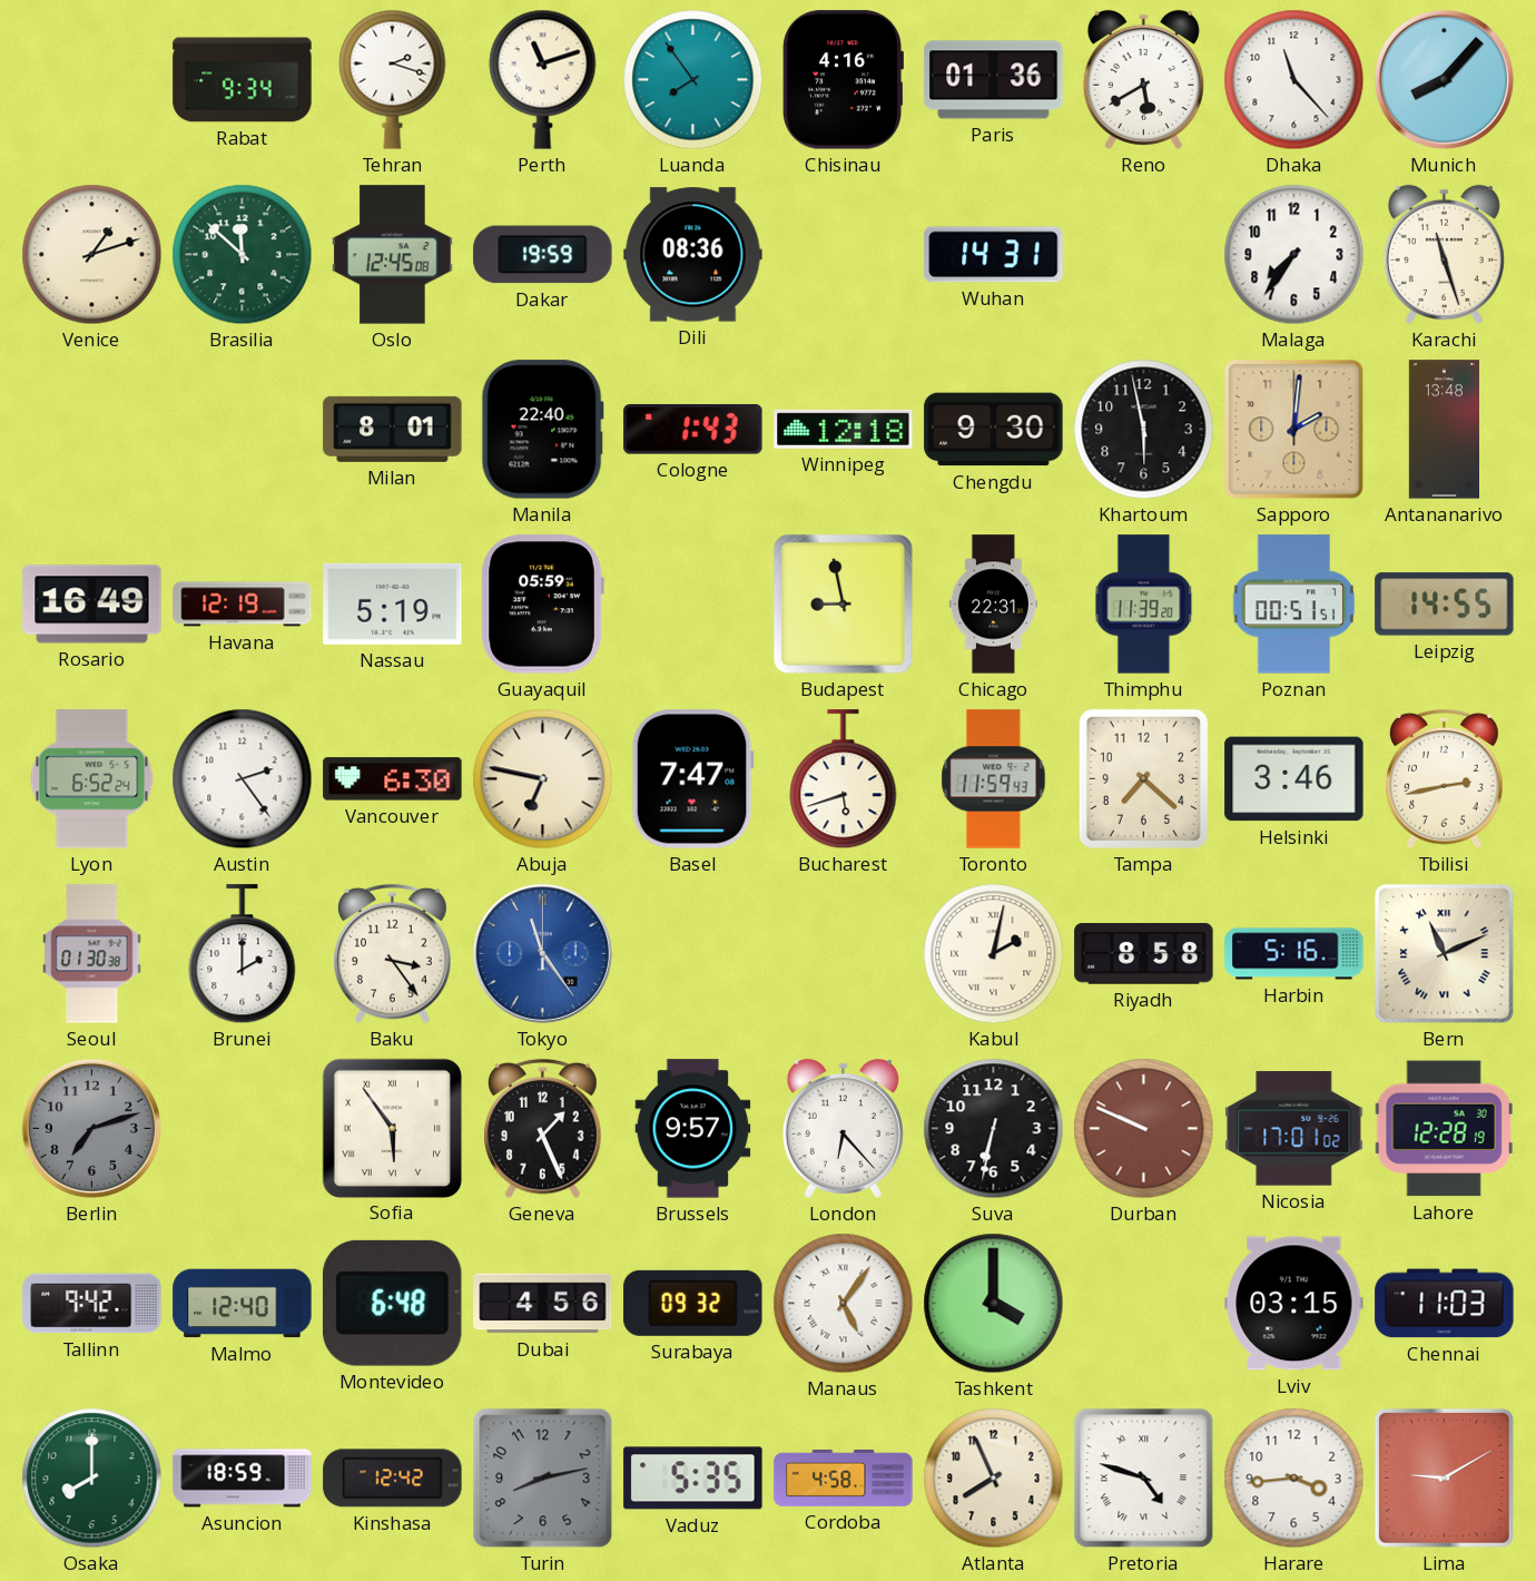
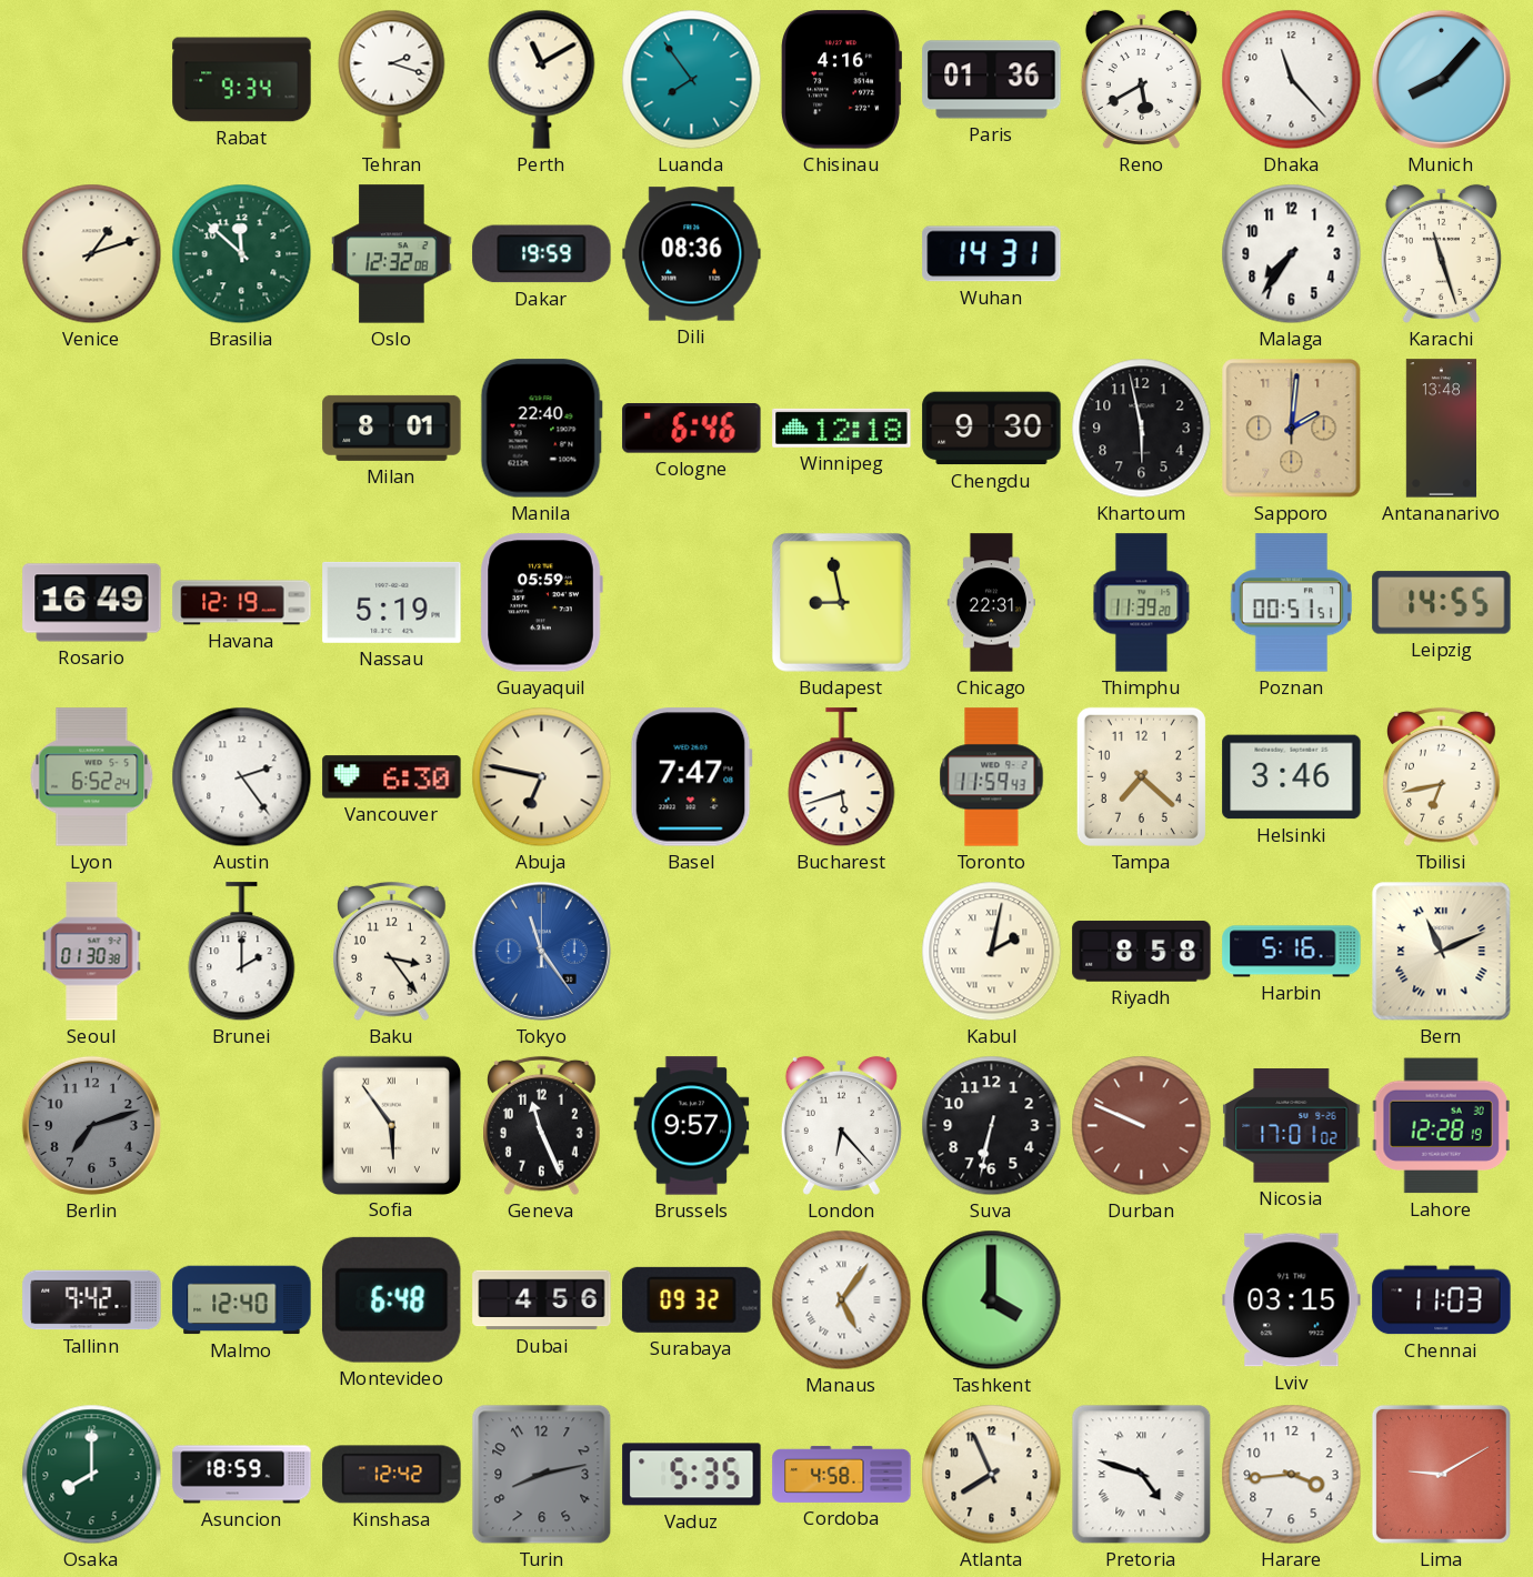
Perth: 11:12 -> 11:10
Oslo: 12:45 -> 12:32
Cologne: 1:43 -> 6:46
Tbilisi: 2:43 -> 6:43
Geneva: 1:26 -> 11:26
